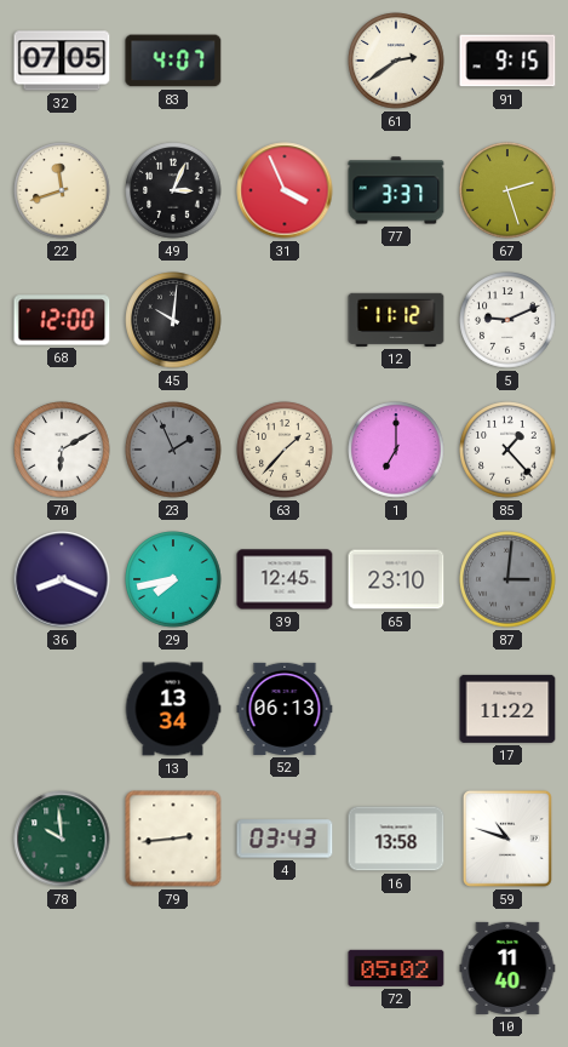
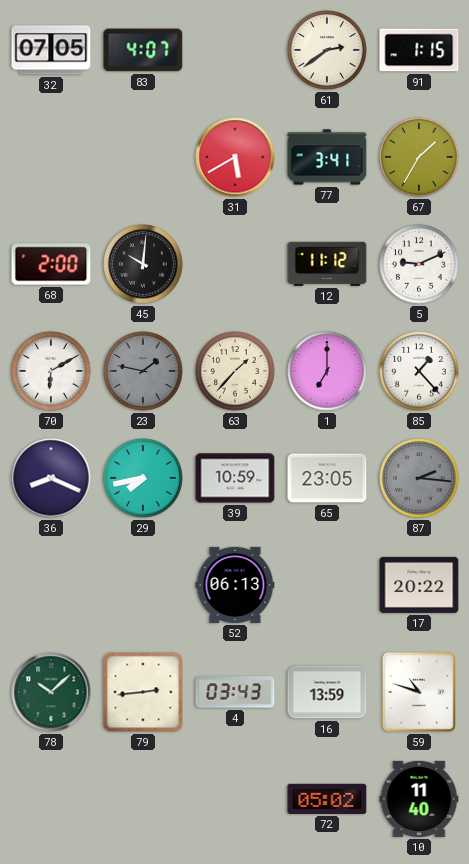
91: 9:15 -> 1:15
22: 11:42 -> none
49: 3:04 -> none
31: 3:56 -> 5:40
77: 3:37 -> 3:41
67: 2:27 -> 1:35
68: 12:00 -> 2:00
23: 1:56 -> 1:47
39: 12:45 -> 10:59
65: 23:10 -> 23:05
87: 3:01 -> 2:16
13: 13:34 -> none
17: 11:22 -> 20:22
78: 9:59 -> 10:08
16: 13:58 -> 13:59
